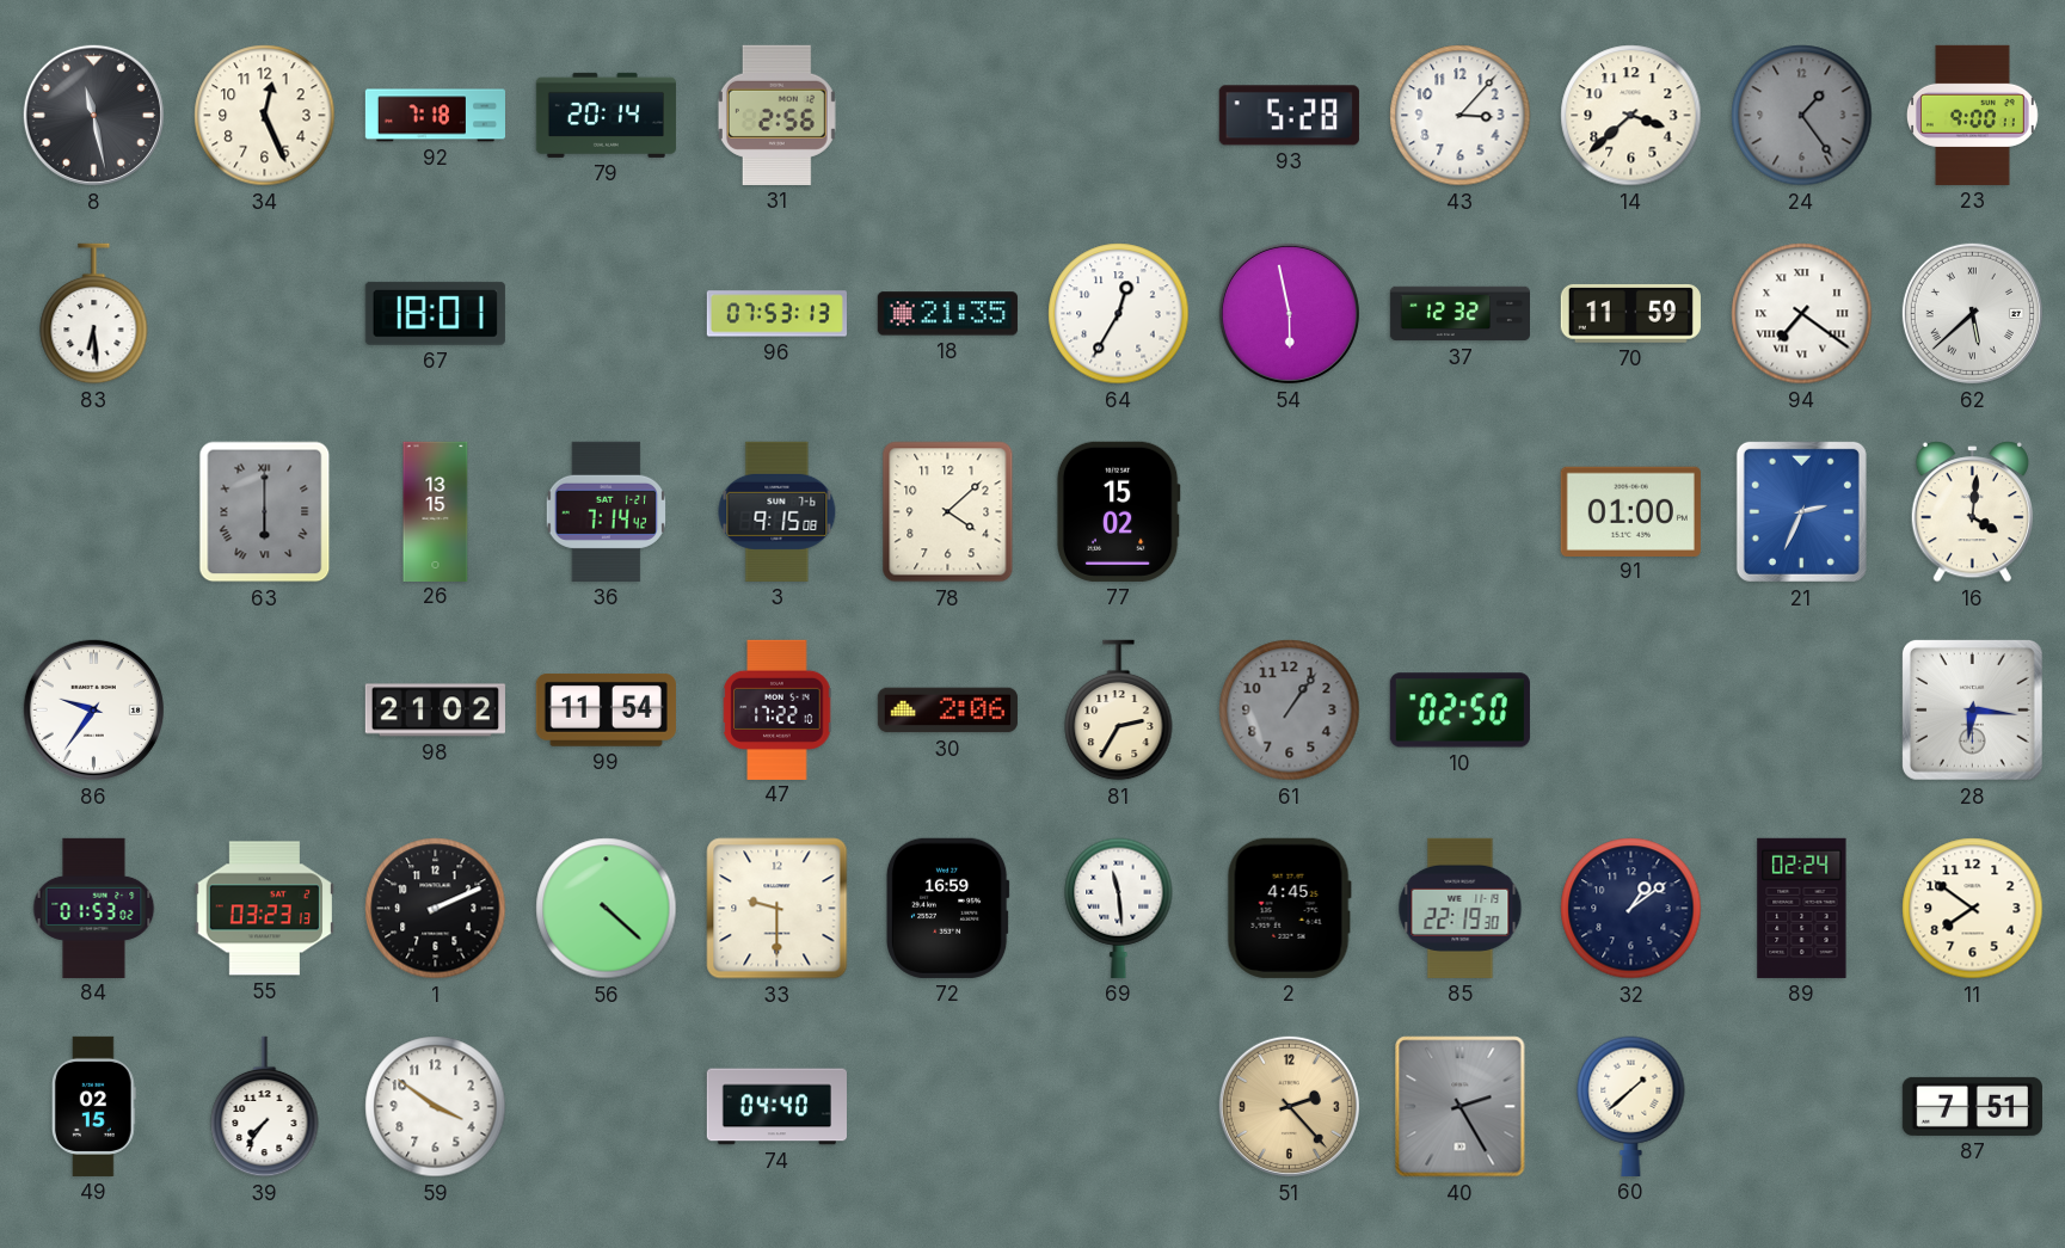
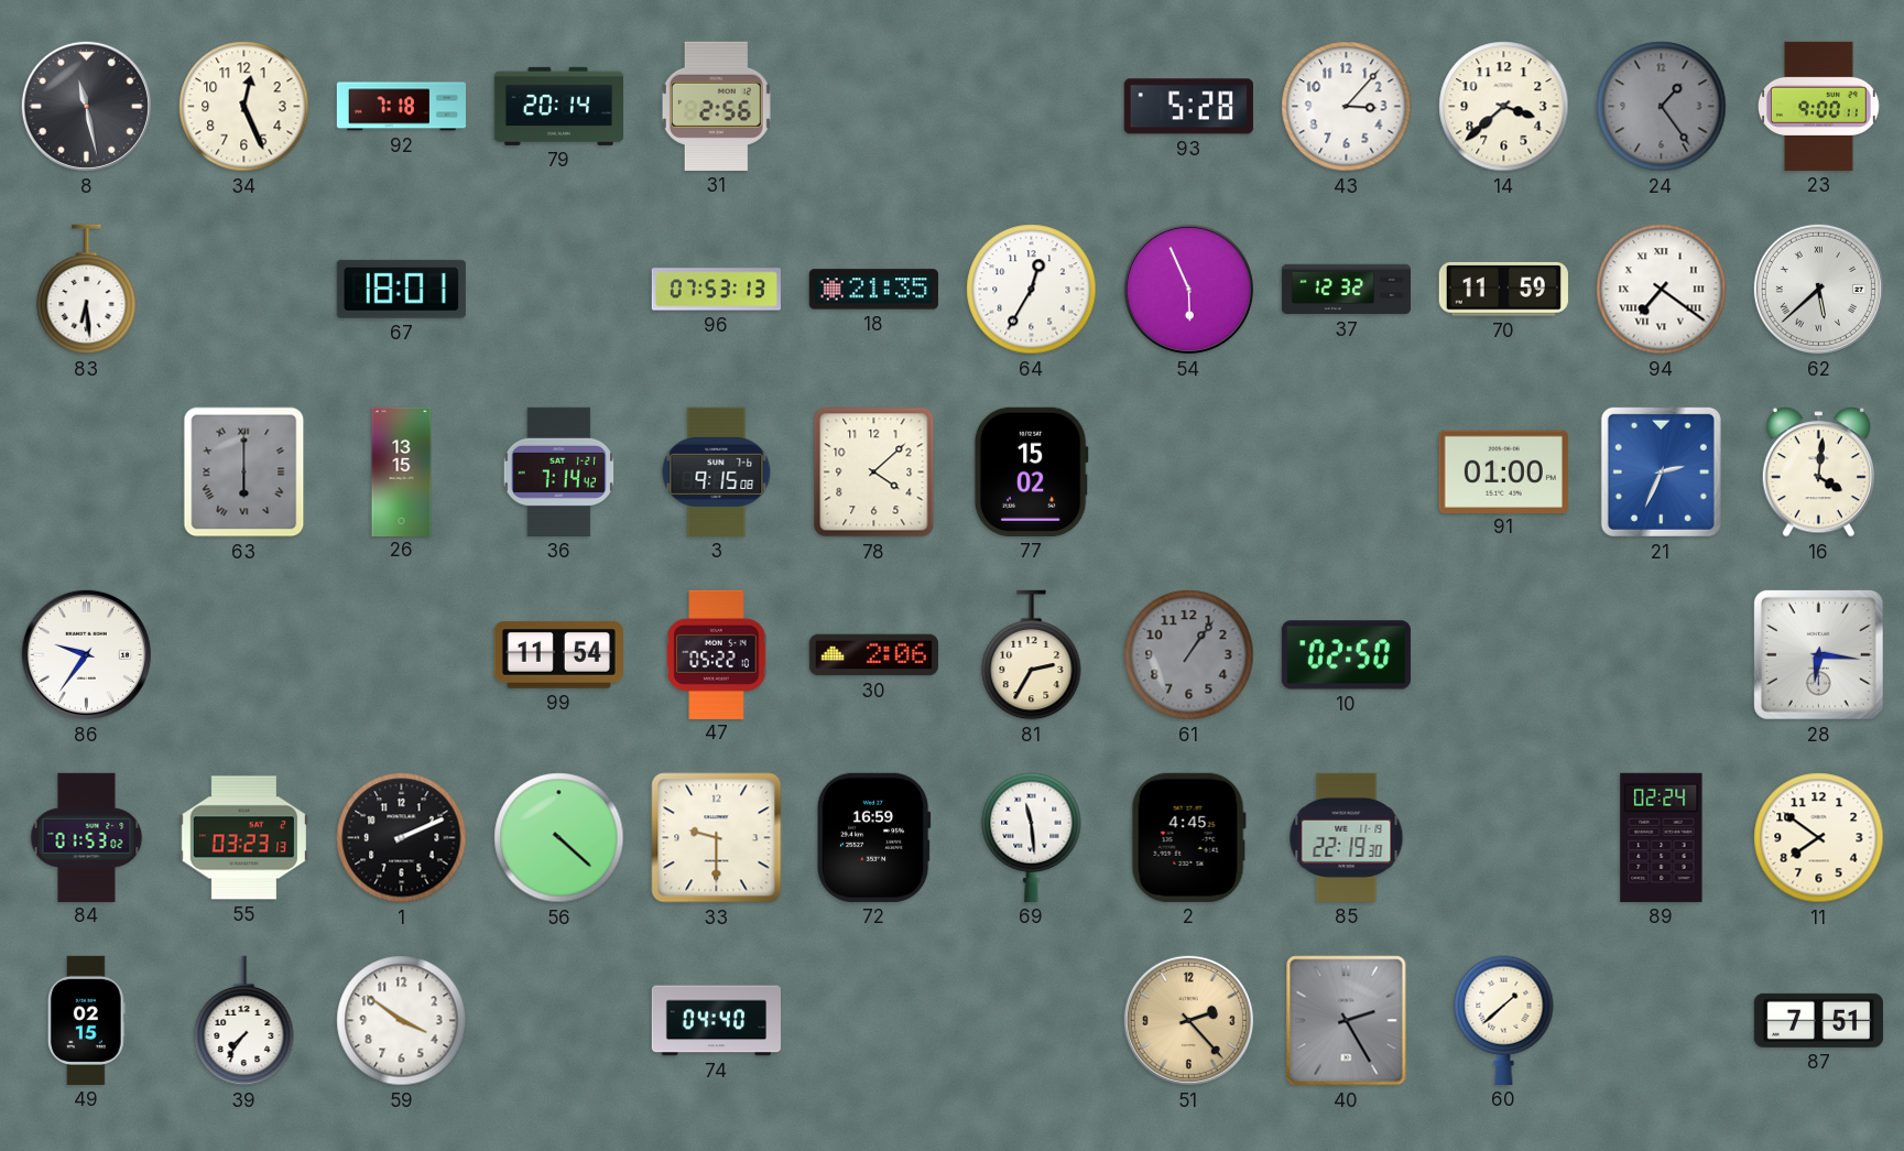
54: 5:58 -> 5:56
98: 21:02 -> none
47: 17:22 -> 05:22
32: 1:09 -> none
